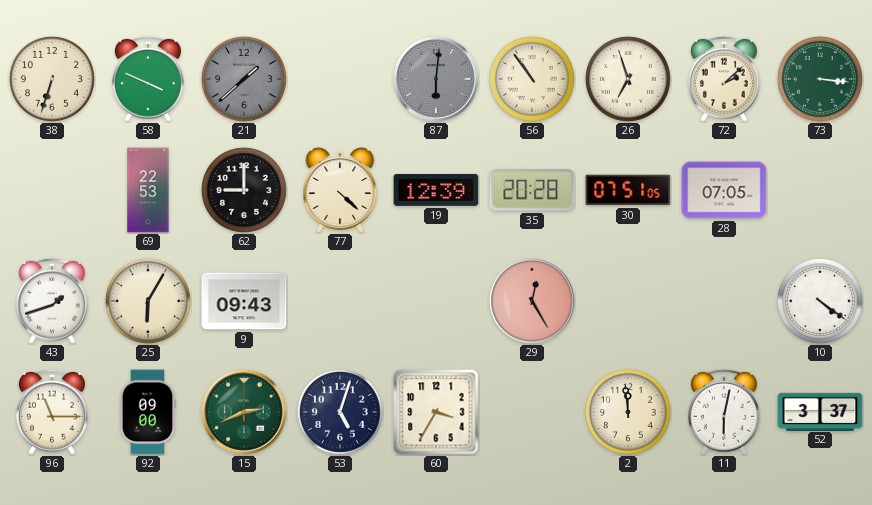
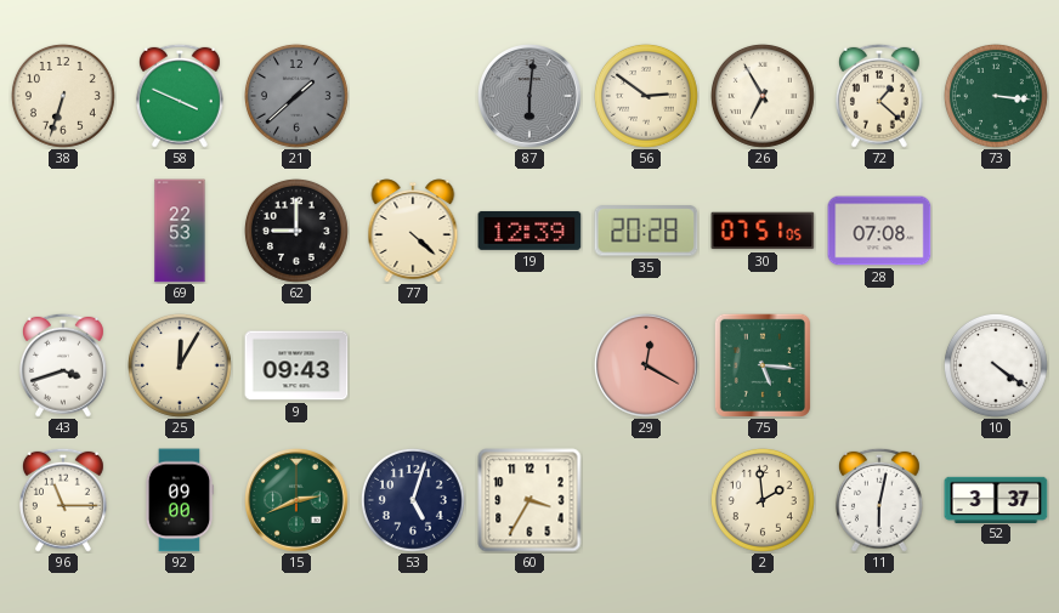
56: 10:54 -> 2:51
26: 6:57 -> 6:55
72: 2:08 -> 1:22
28: 07:05 -> 07:08
43: 1:42 -> 3:42
25: 6:05 -> 12:05
29: 12:25 -> 12:20
75: none -> 5:16
2: 11:59 -> 1:59
